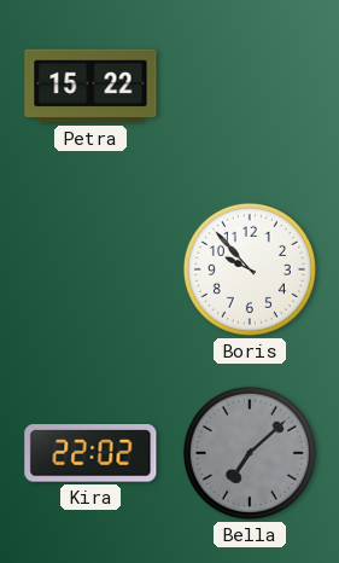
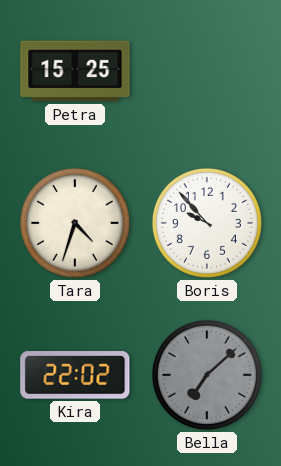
Petra: 15:22 -> 15:25
Tara: none -> 4:33
